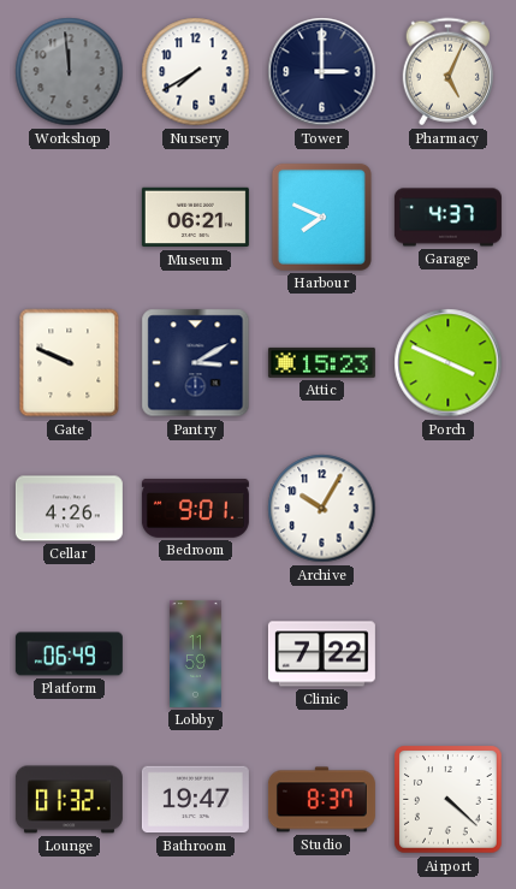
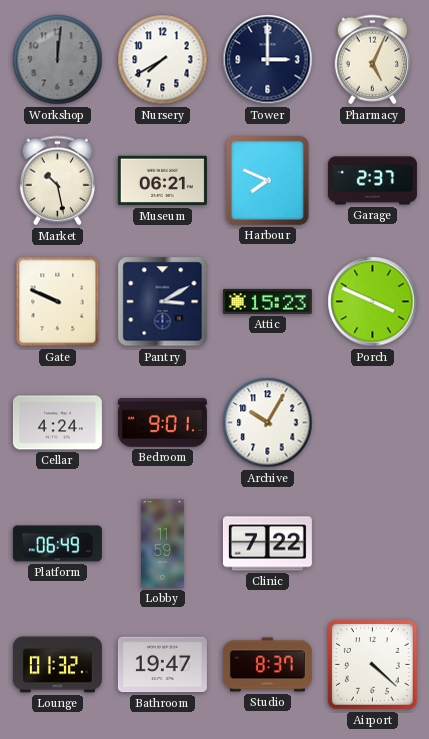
Workshop: 11:59 -> 12:01
Market: none -> 10:28
Garage: 4:37 -> 2:37
Cellar: 4:26 -> 4:24
